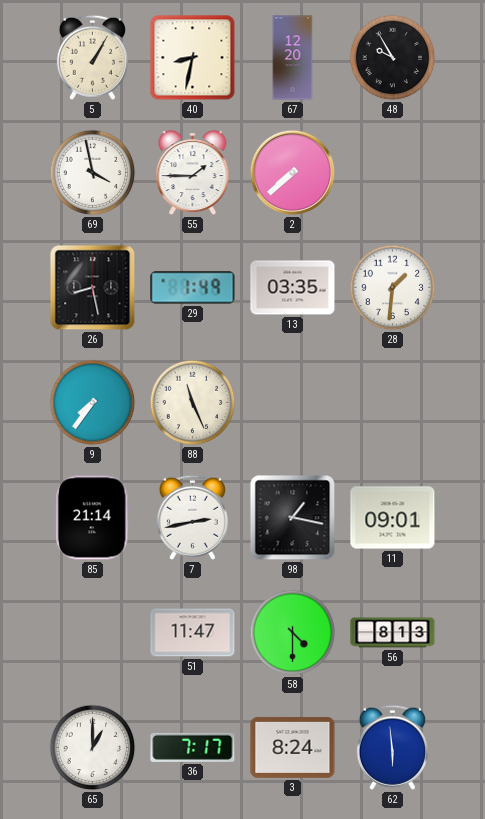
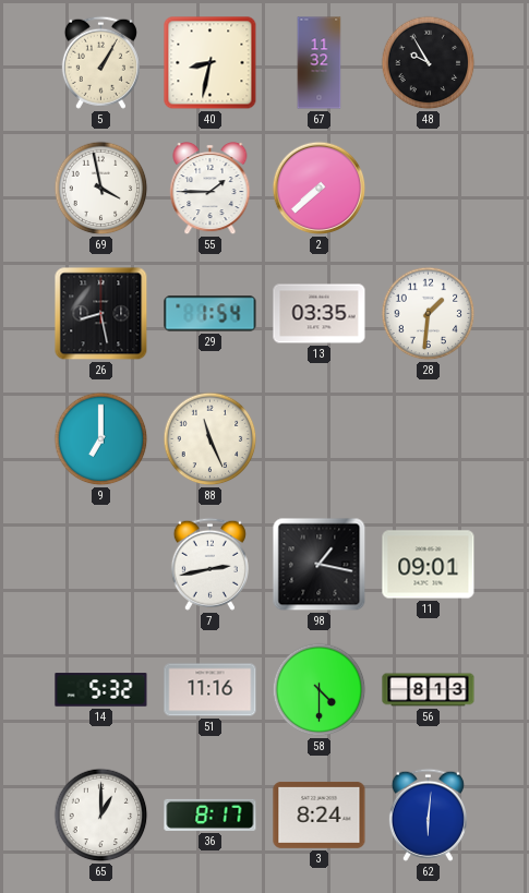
67: 12:20 -> 11:32
29: 1:49 -> 1:54
9: 7:36 -> 7:00
85: 21:14 -> none
14: none -> 5:32
51: 11:47 -> 11:16
36: 7:17 -> 8:17
62: 5:59 -> 6:01
